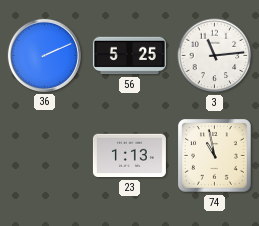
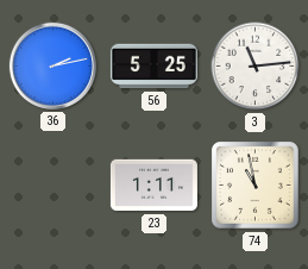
36: 2:11 -> 2:13
23: 1:13 -> 1:11
